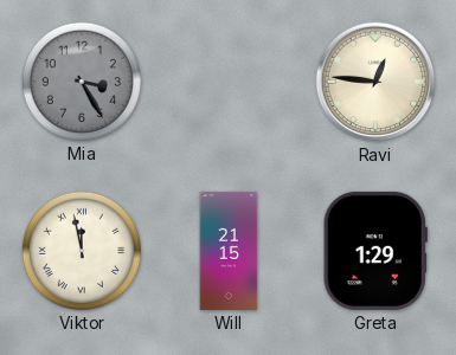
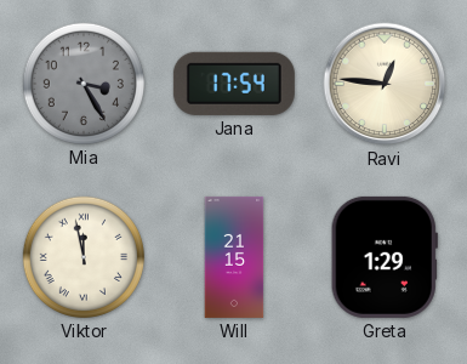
Jana: none -> 17:54
